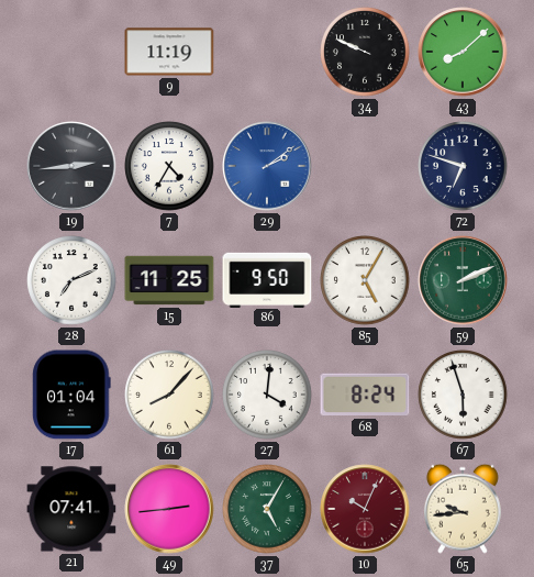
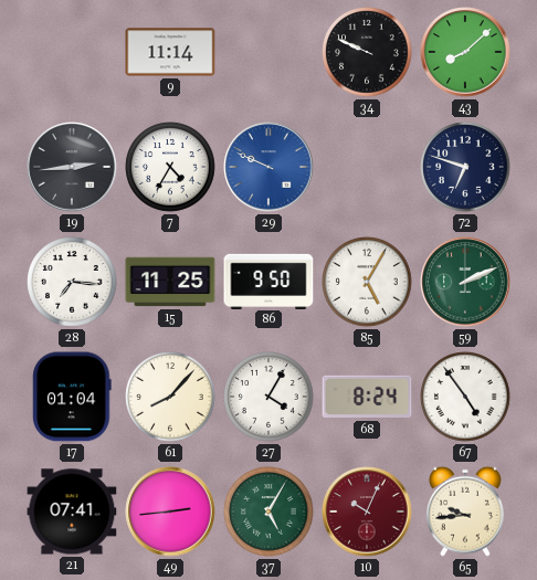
9: 11:19 -> 11:14
29: 2:09 -> 9:49
28: 7:11 -> 7:16
27: 4:01 -> 4:05
67: 5:57 -> 4:54
